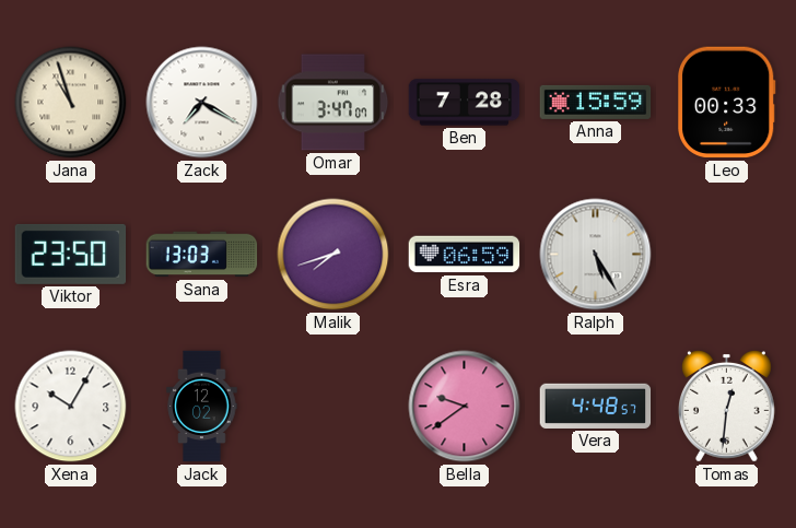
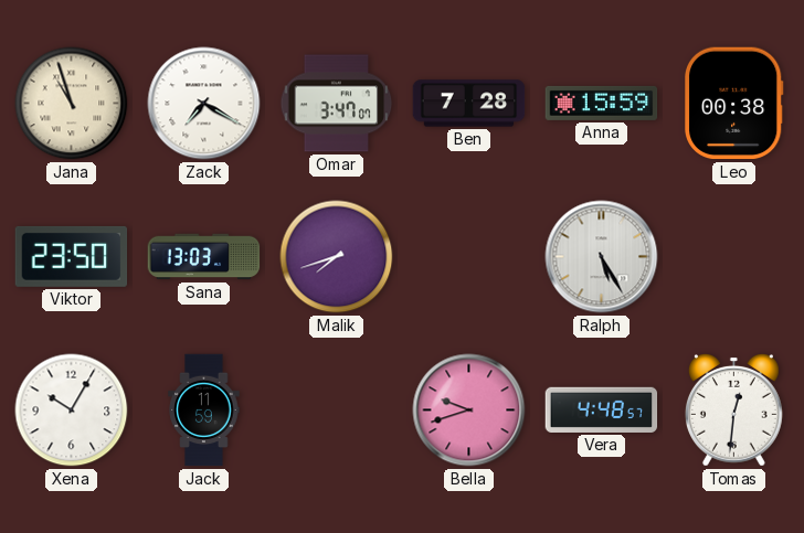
Leo: 00:33 -> 00:38
Esra: 06:59 -> none
Jack: 12:02 -> 11:59
Bella: 9:39 -> 9:42
